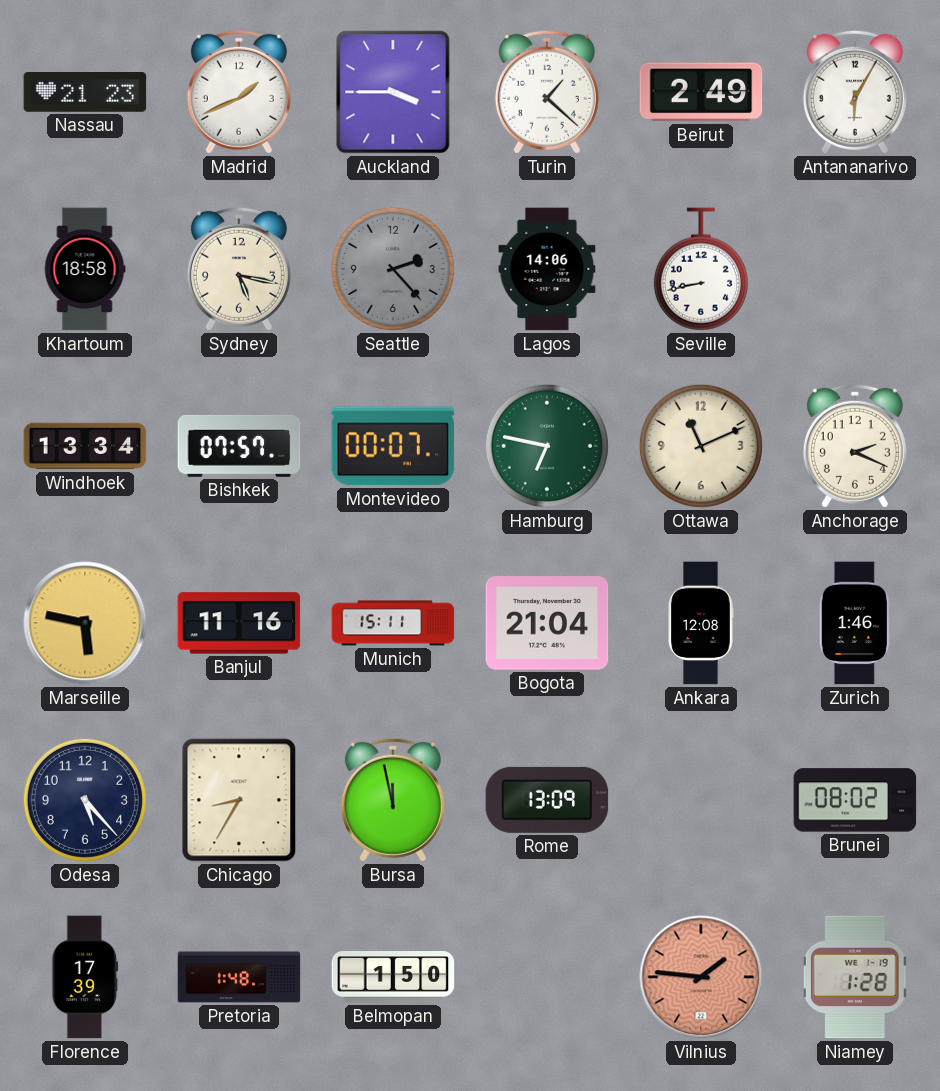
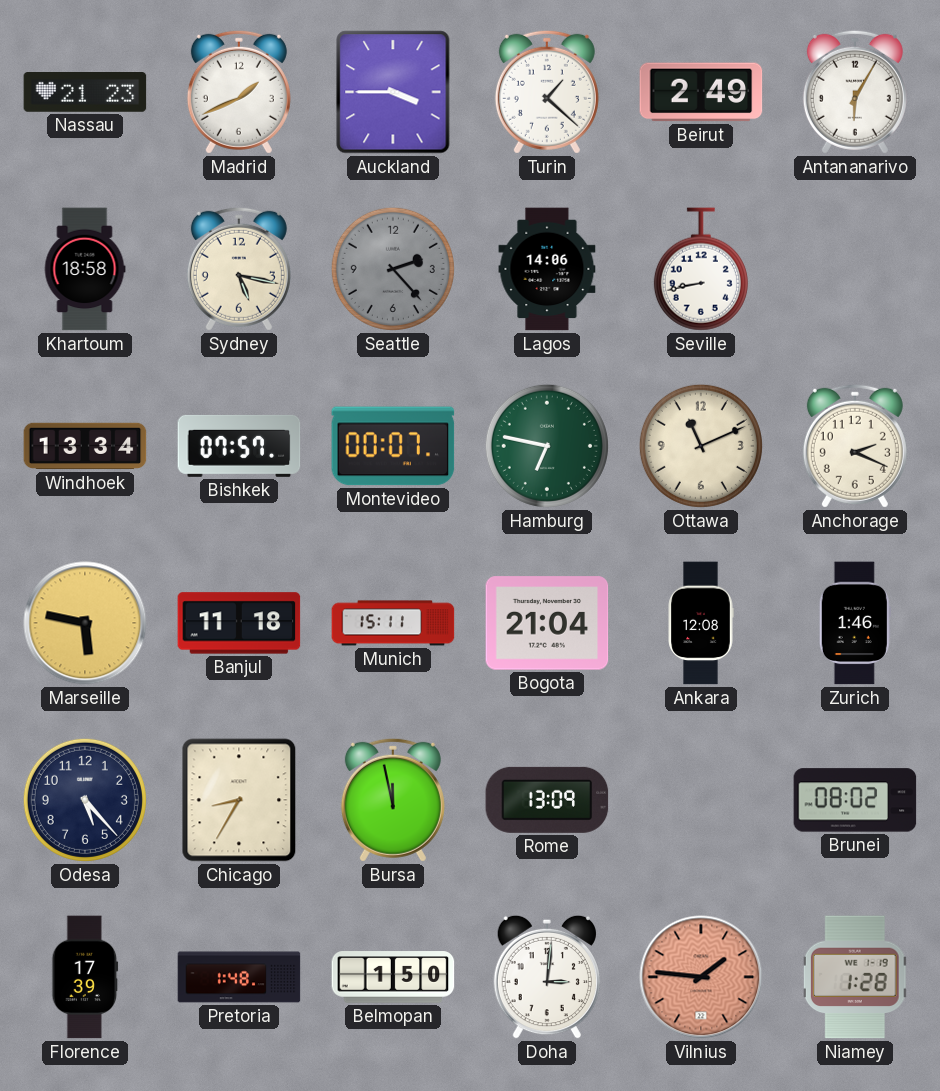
Banjul: 11:16 -> 11:18
Doha: none -> 3:01
